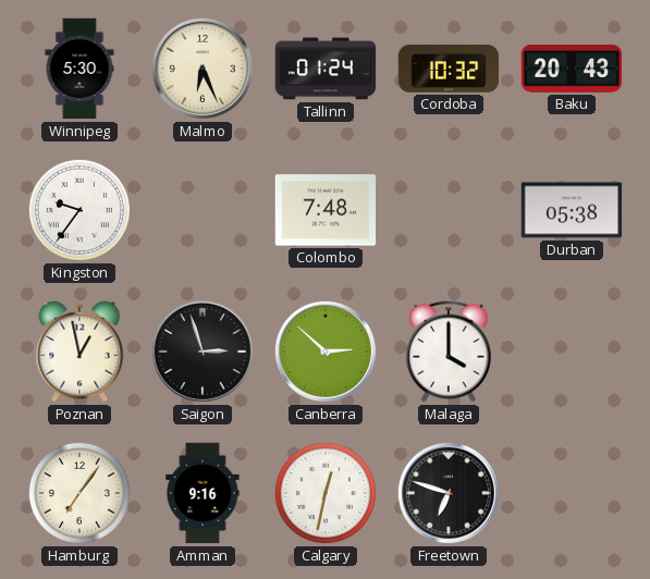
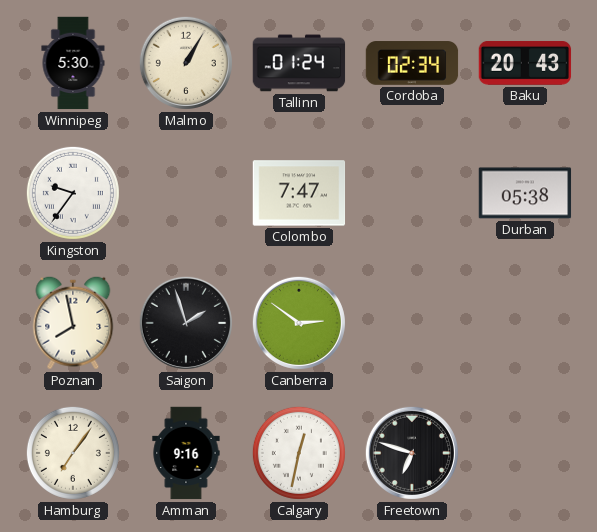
Malmo: 6:26 -> 1:05
Cordoba: 10:32 -> 02:34
Colombo: 7:48 -> 7:47
Poznan: 12:58 -> 7:58
Saigon: 2:57 -> 1:57
Canberra: 2:52 -> 2:51
Malaga: 4:00 -> none
